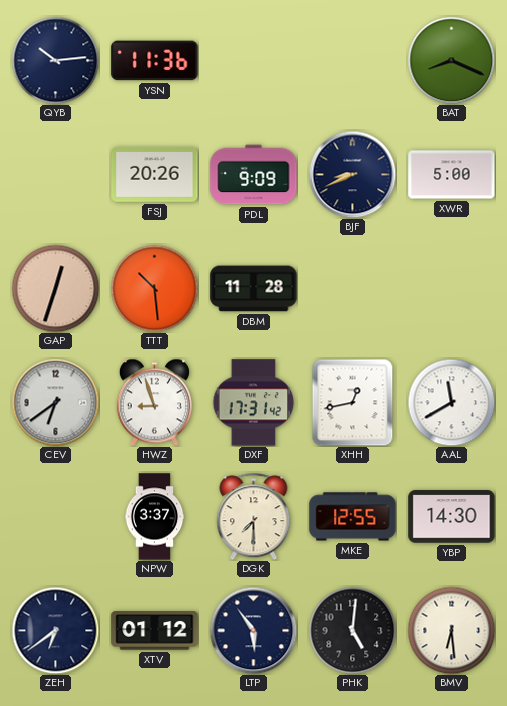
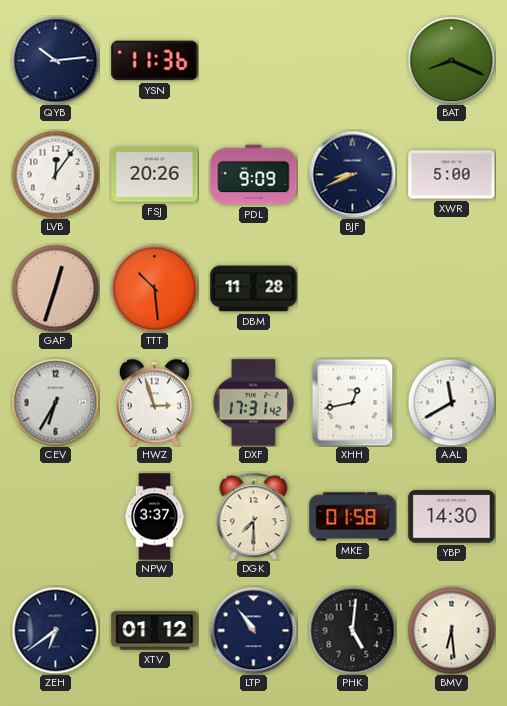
LVB: none -> 12:06
CEV: 6:39 -> 6:35
HWZ: 8:57 -> 2:57
MKE: 12:55 -> 01:58
LTP: 5:54 -> 10:54
